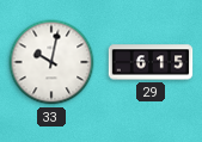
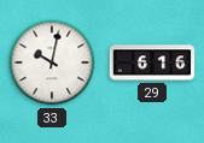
29: 6:15 -> 6:16
